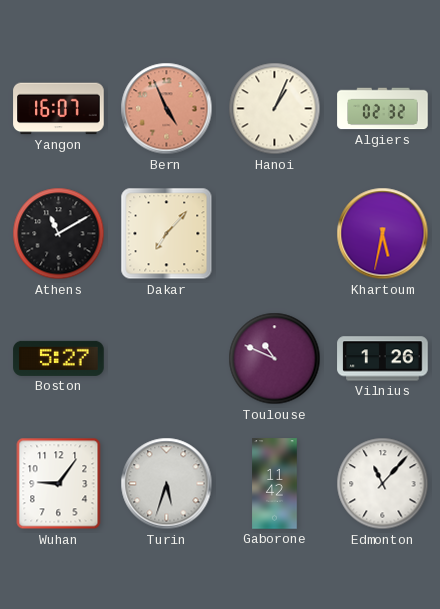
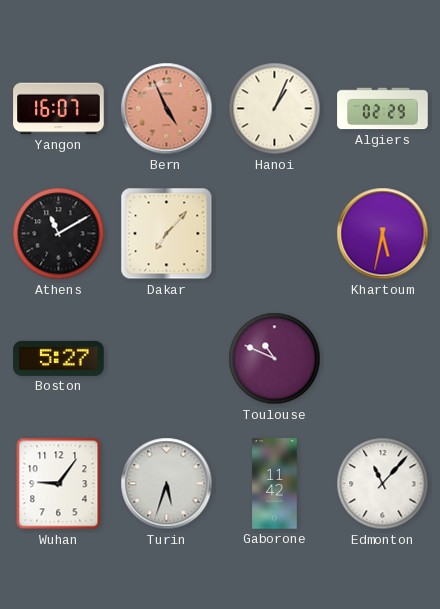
Algiers: 02:32 -> 02:29
Vilnius: 1:26 -> none
